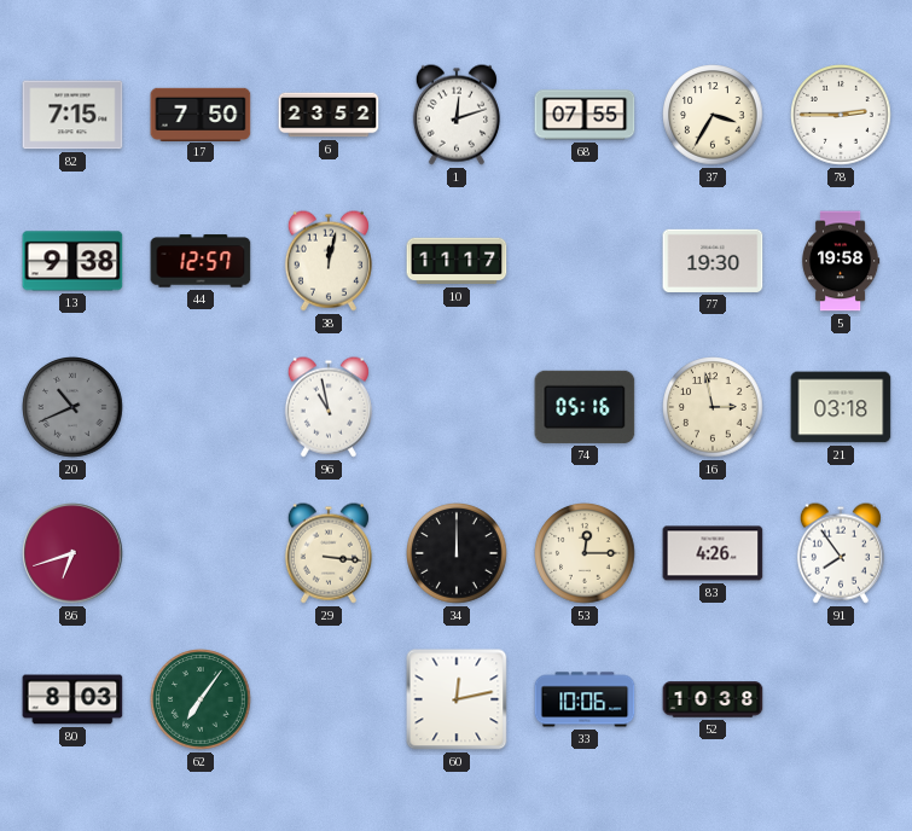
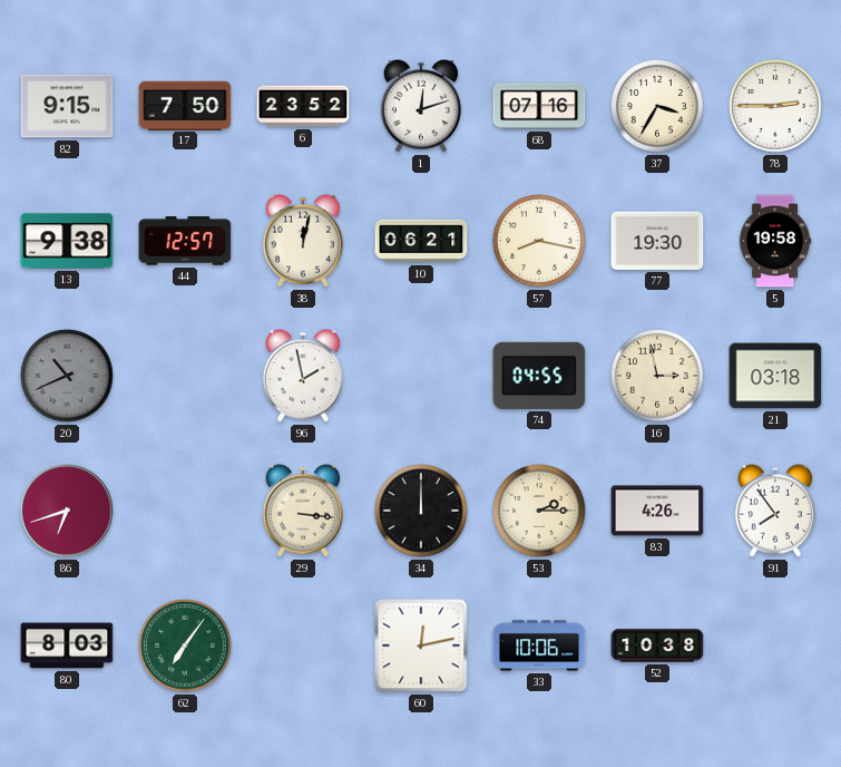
82: 7:15 -> 9:15
68: 07:55 -> 07:16
10: 11:17 -> 06:21
57: none -> 8:17
96: 10:58 -> 1:58
74: 05:16 -> 04:55
53: 12:15 -> 2:15
